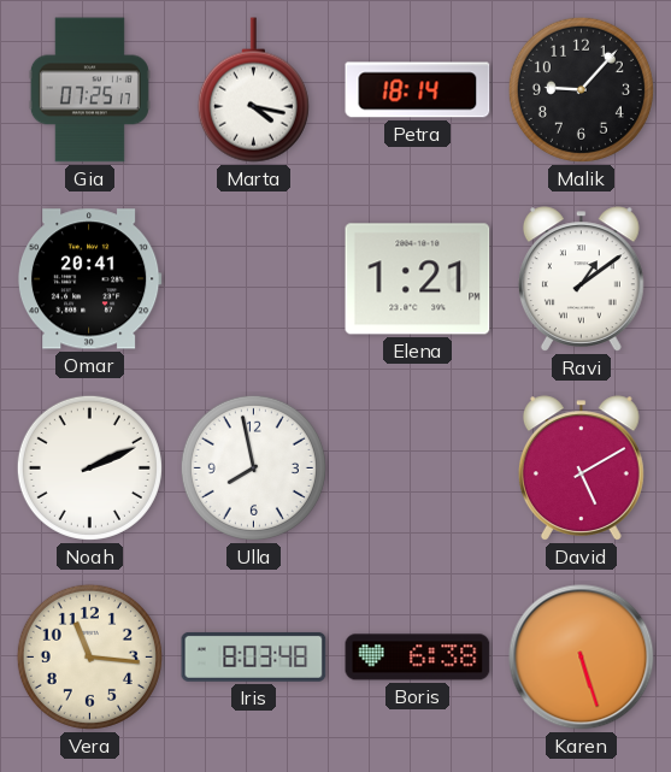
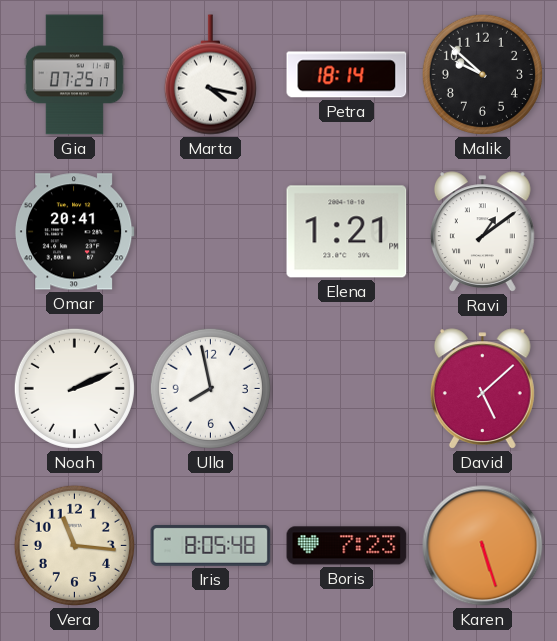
Malik: 9:07 -> 9:52
David: 5:10 -> 5:08
Iris: 8:03 -> 8:05
Boris: 6:38 -> 7:23
